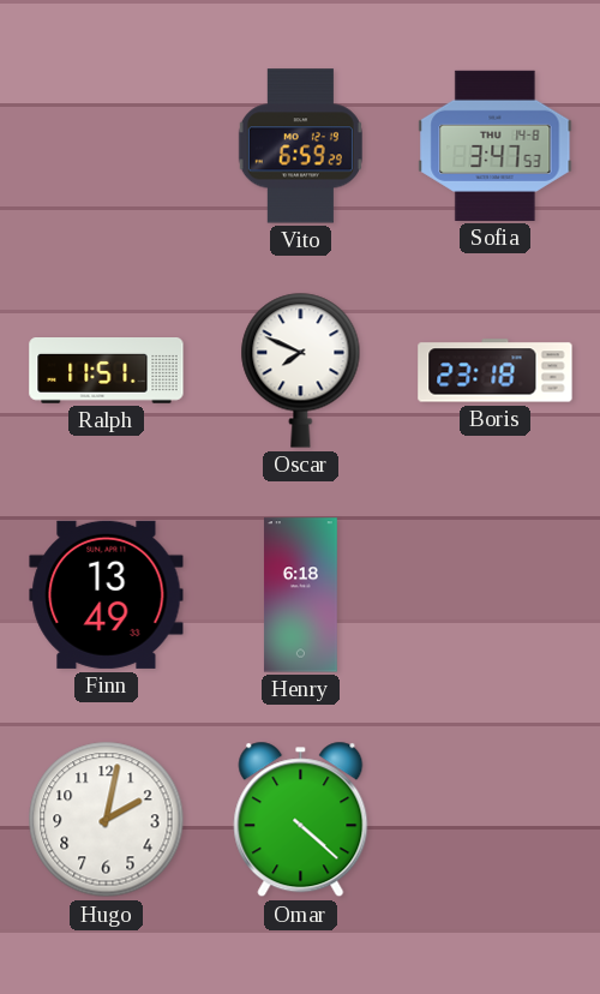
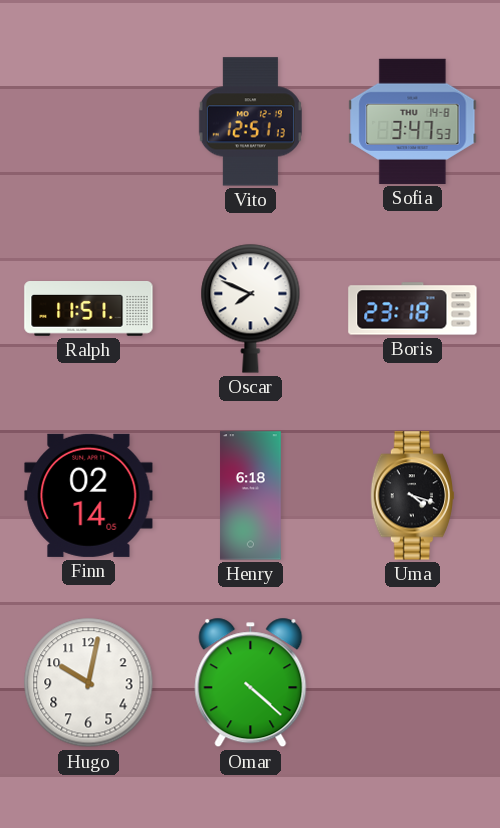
Vito: 6:59 -> 12:51
Finn: 13:49 -> 02:14
Uma: none -> 4:18
Hugo: 2:02 -> 10:02
